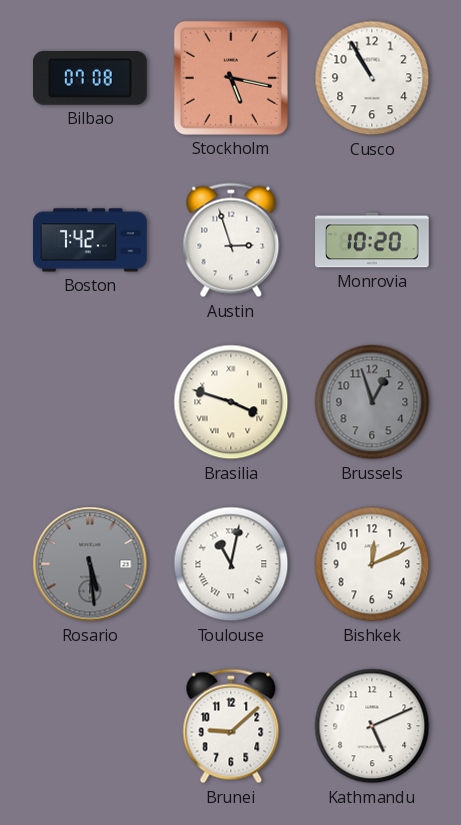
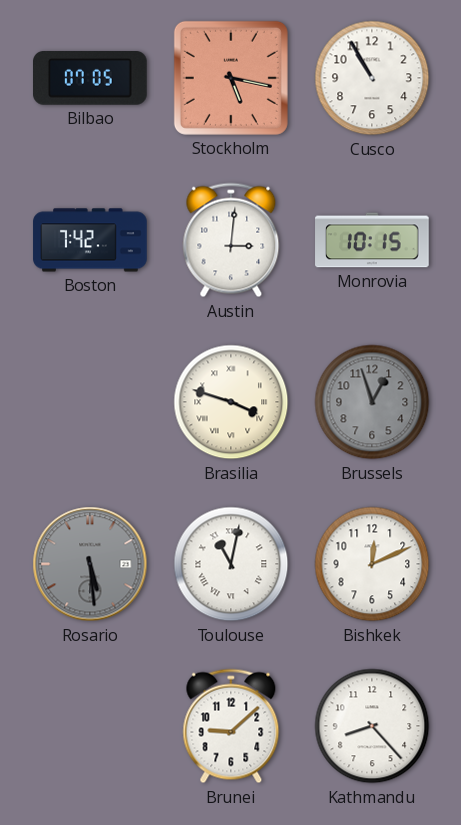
Bilbao: 07:08 -> 07:05
Austin: 2:57 -> 3:01
Monrovia: 10:20 -> 10:15
Kathmandu: 5:11 -> 8:23
